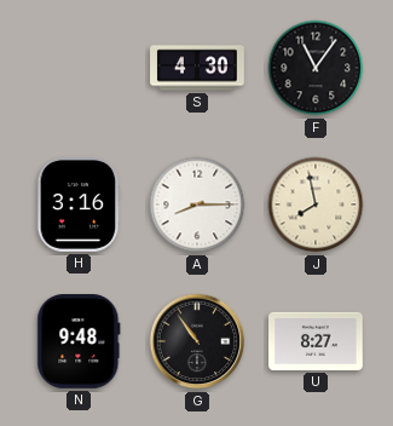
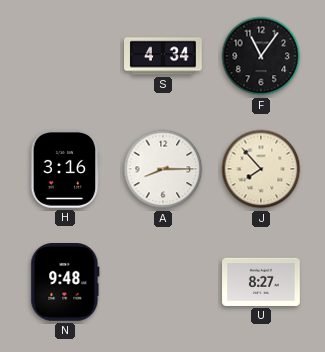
S: 4:30 -> 4:34
J: 7:58 -> 7:53
G: 10:54 -> none
